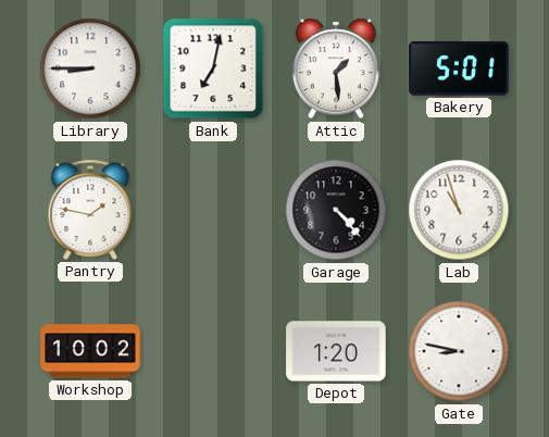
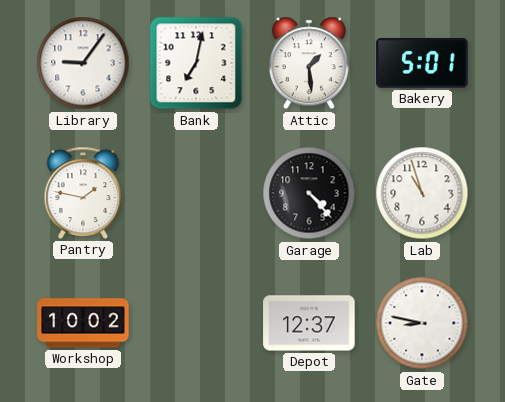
Library: 8:45 -> 9:06
Depot: 1:20 -> 12:37
